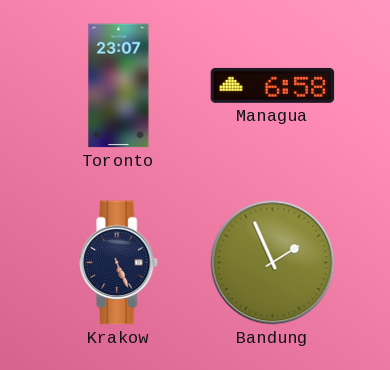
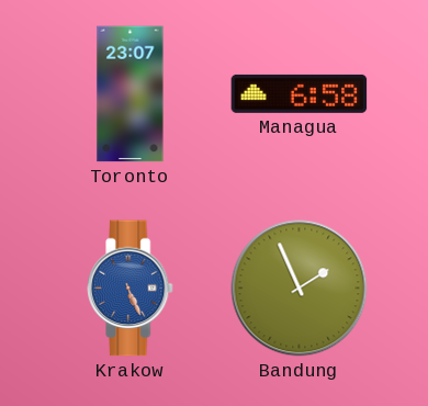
Krakow dial: navy -> blue
